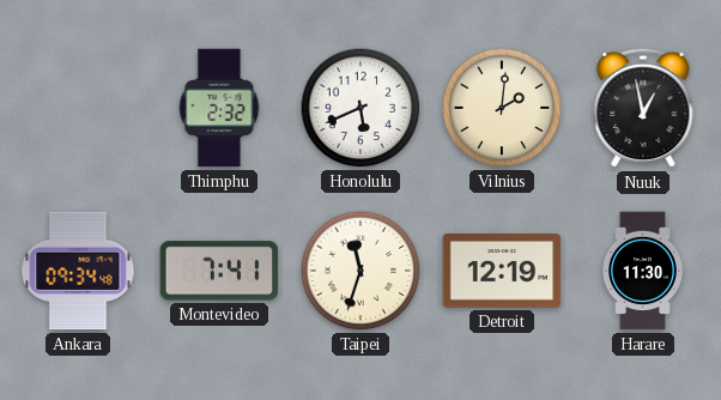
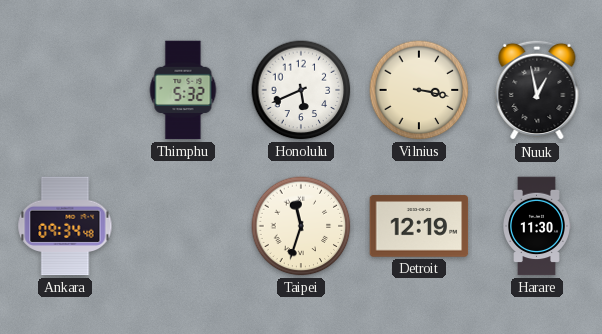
Thimphu: 2:32 -> 5:32
Vilnius: 2:01 -> 3:17
Montevideo: 7:41 -> none
